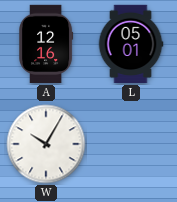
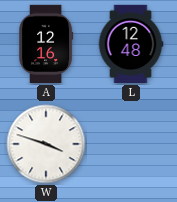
L: 05:01 -> 12:48
W: 10:05 -> 3:48
